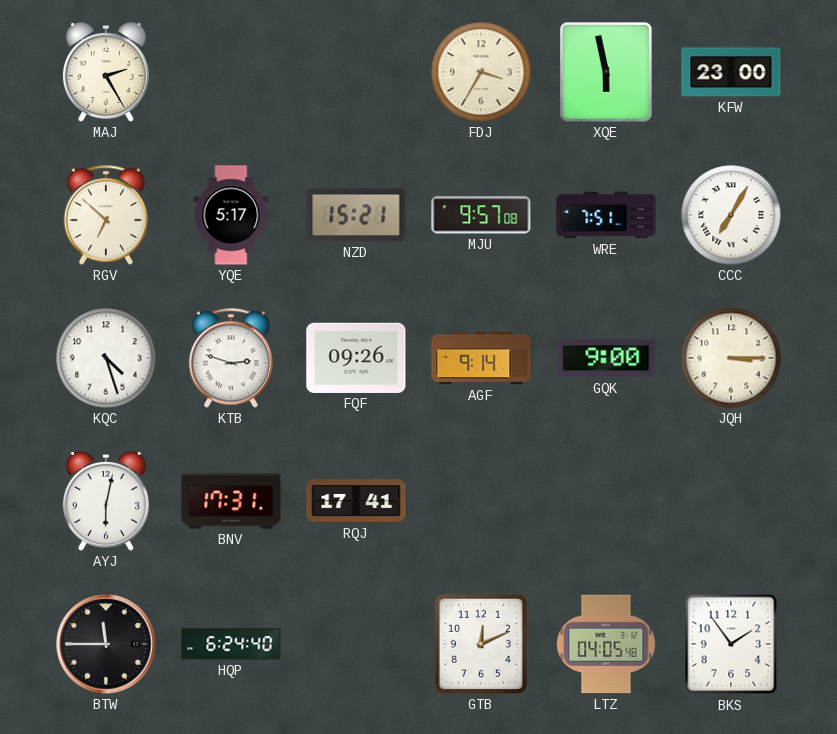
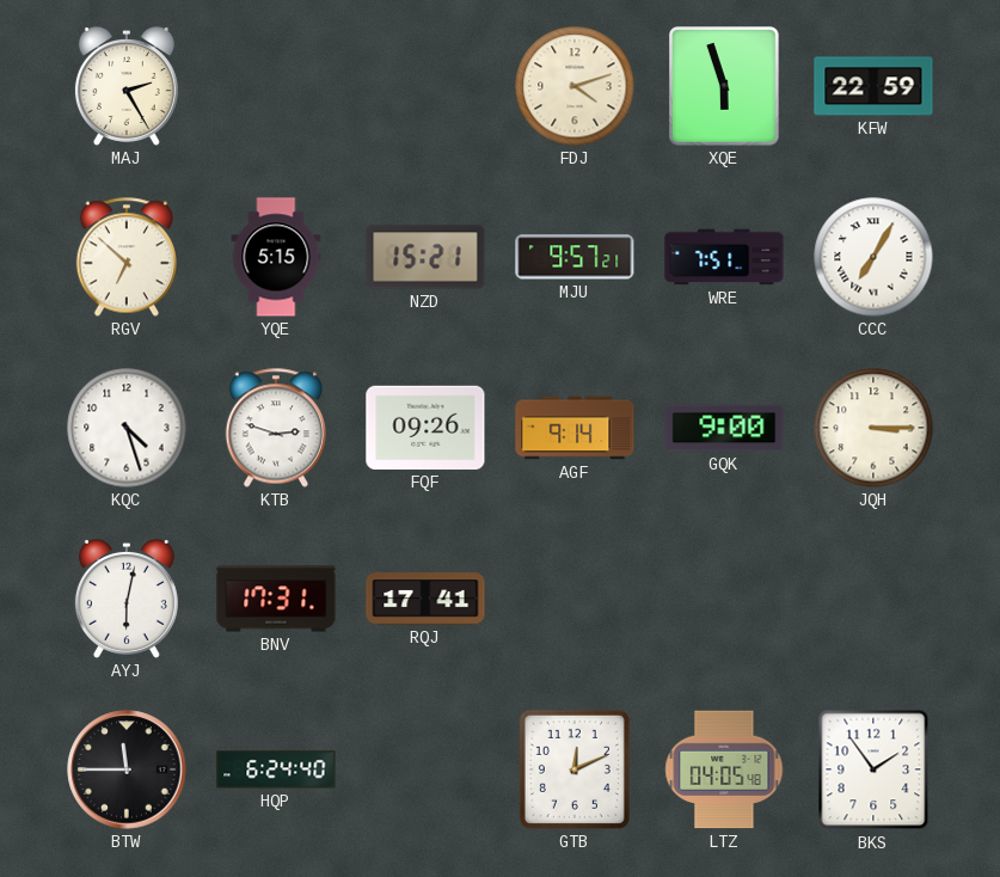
FDJ: 3:35 -> 4:12
XQE: 5:58 -> 5:57
KFW: 23:00 -> 22:59
YQE: 5:17 -> 5:15
MJU: 9:57:08 -> 9:57:21
